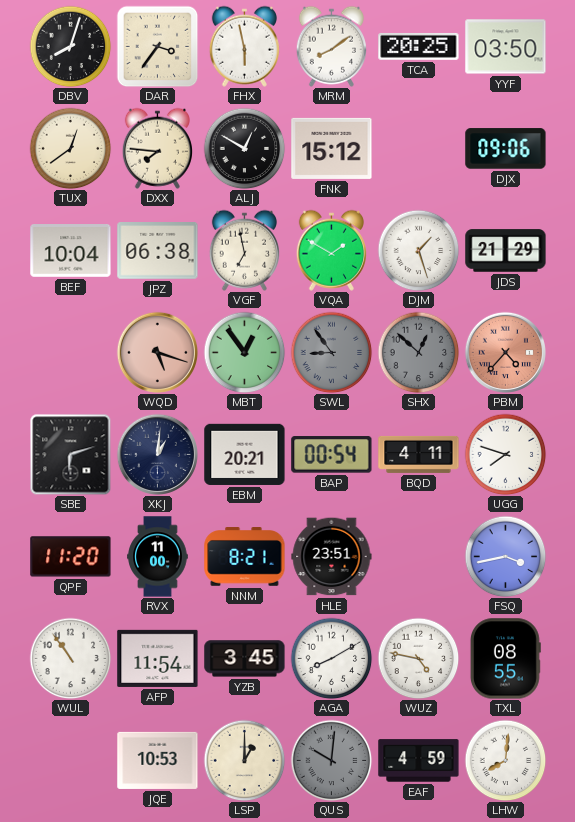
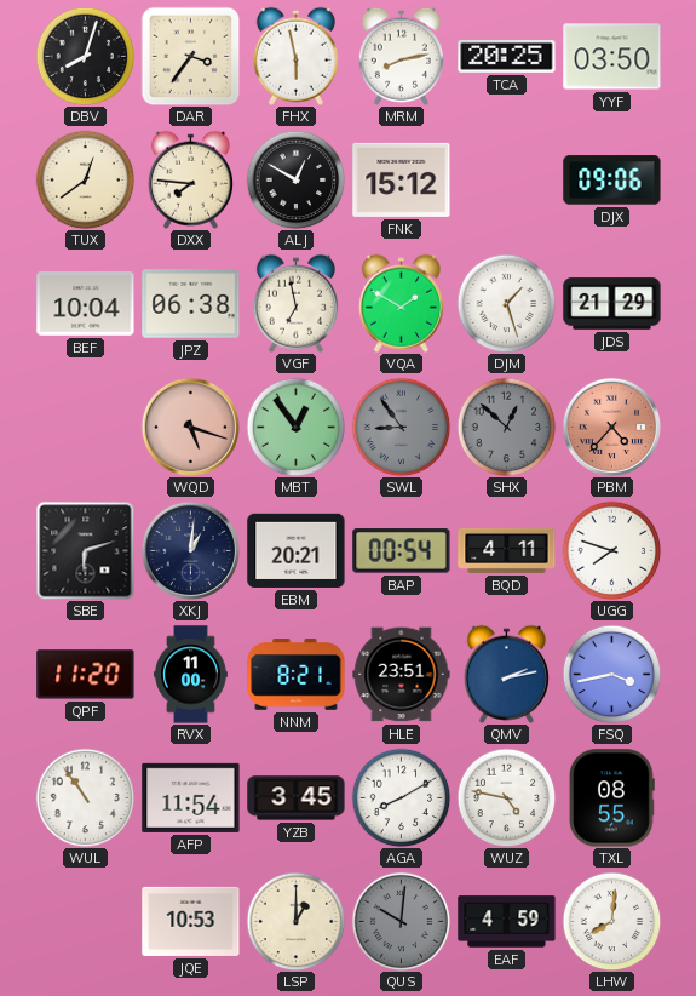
MRM: 8:09 -> 8:13
QMV: none -> 2:13
